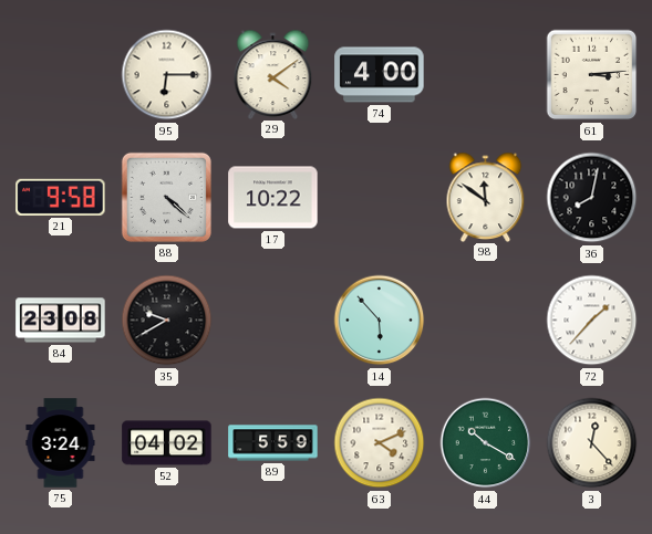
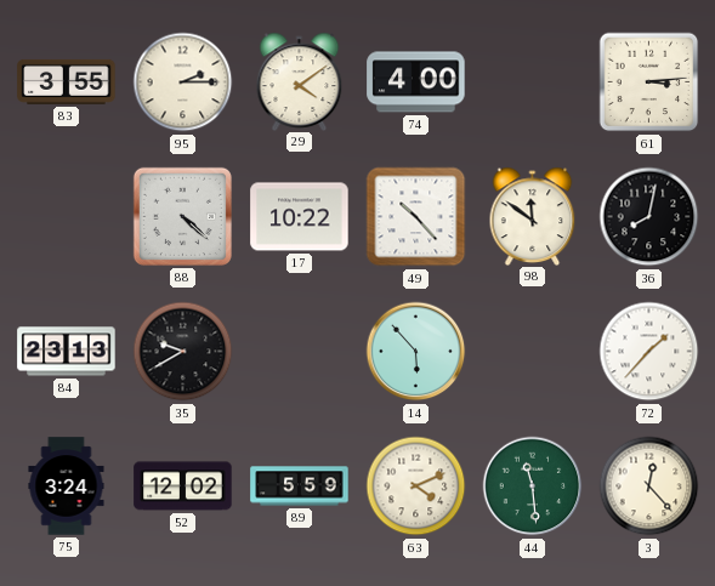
83: none -> 3:55
95: 6:15 -> 2:15
21: 9:58 -> none
49: none -> 10:23
84: 23:08 -> 23:13
52: 04:02 -> 12:02
44: 10:20 -> 11:29
